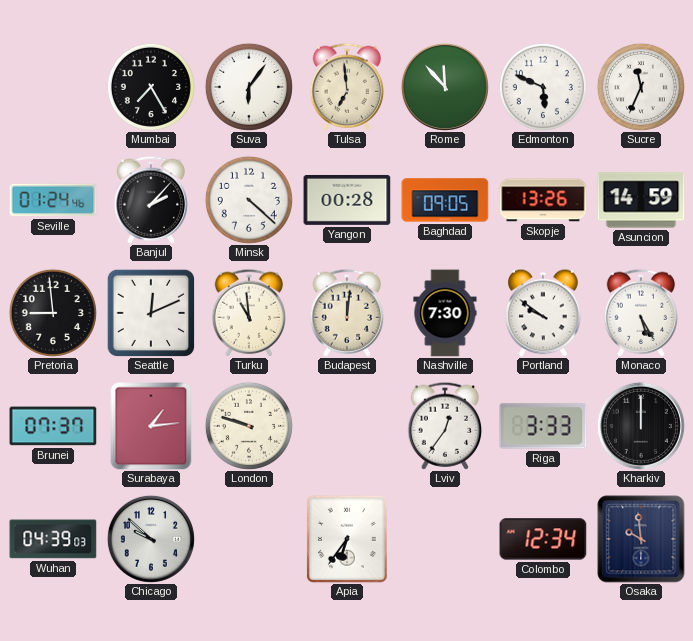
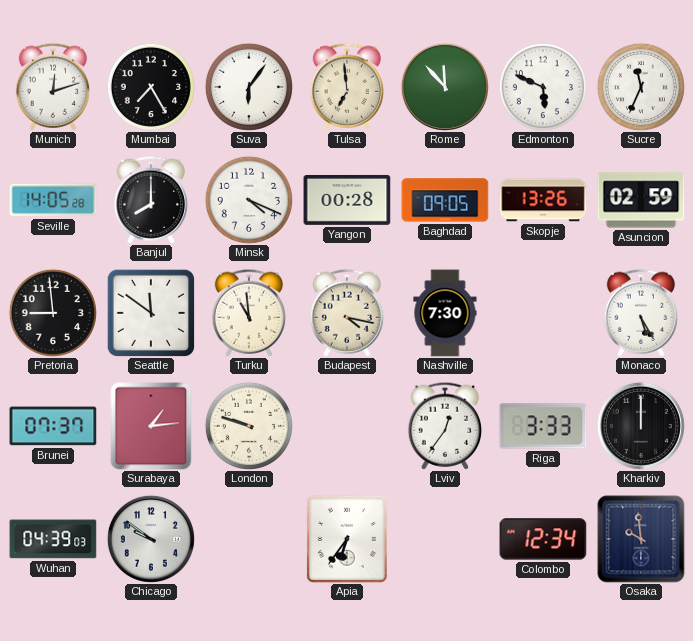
Munich: none -> 12:12
Seville: 01:24 -> 14:05
Banjul: 2:07 -> 8:00
Minsk: 4:22 -> 4:19
Asuncion: 14:59 -> 02:59
Seattle: 12:11 -> 11:51
Budapest: 12:01 -> 4:17
Portland: 9:51 -> none
Chicago: 9:52 -> 9:51
